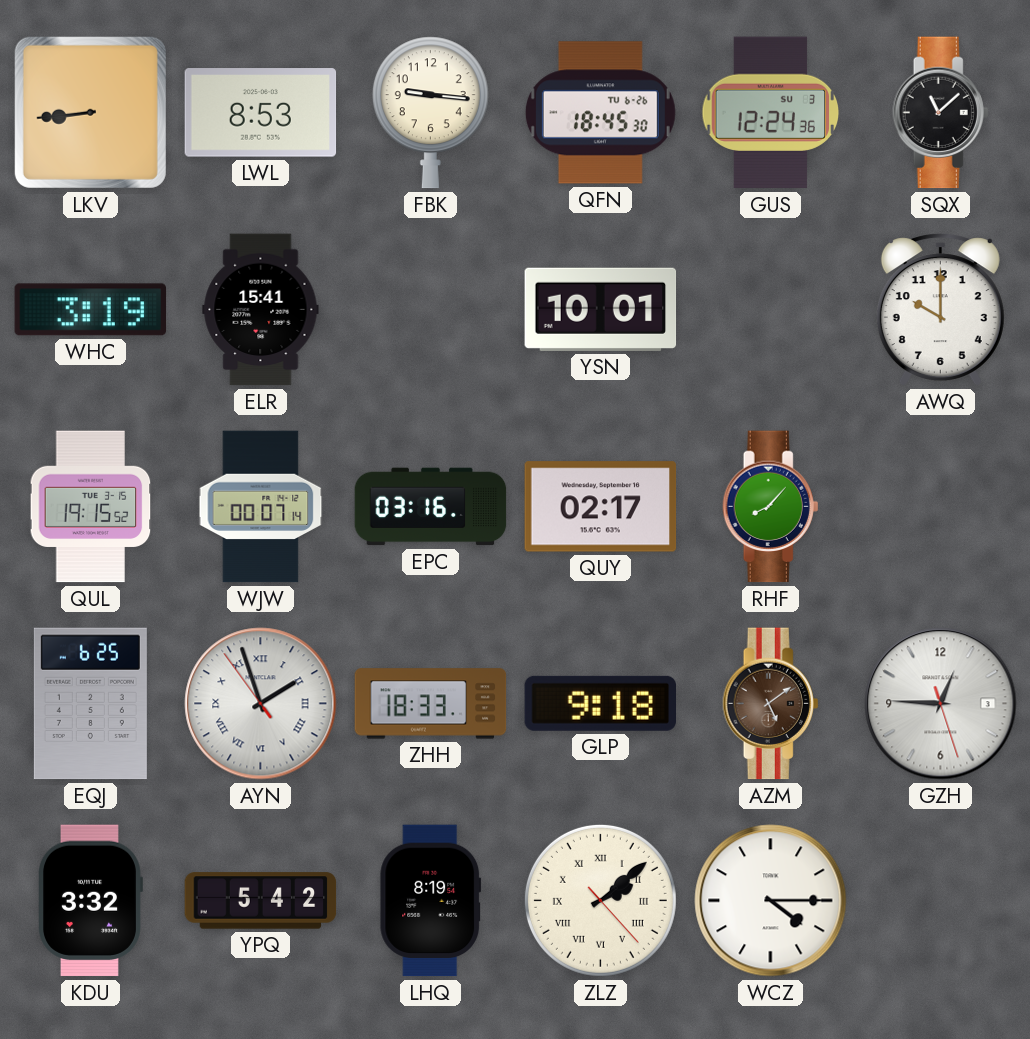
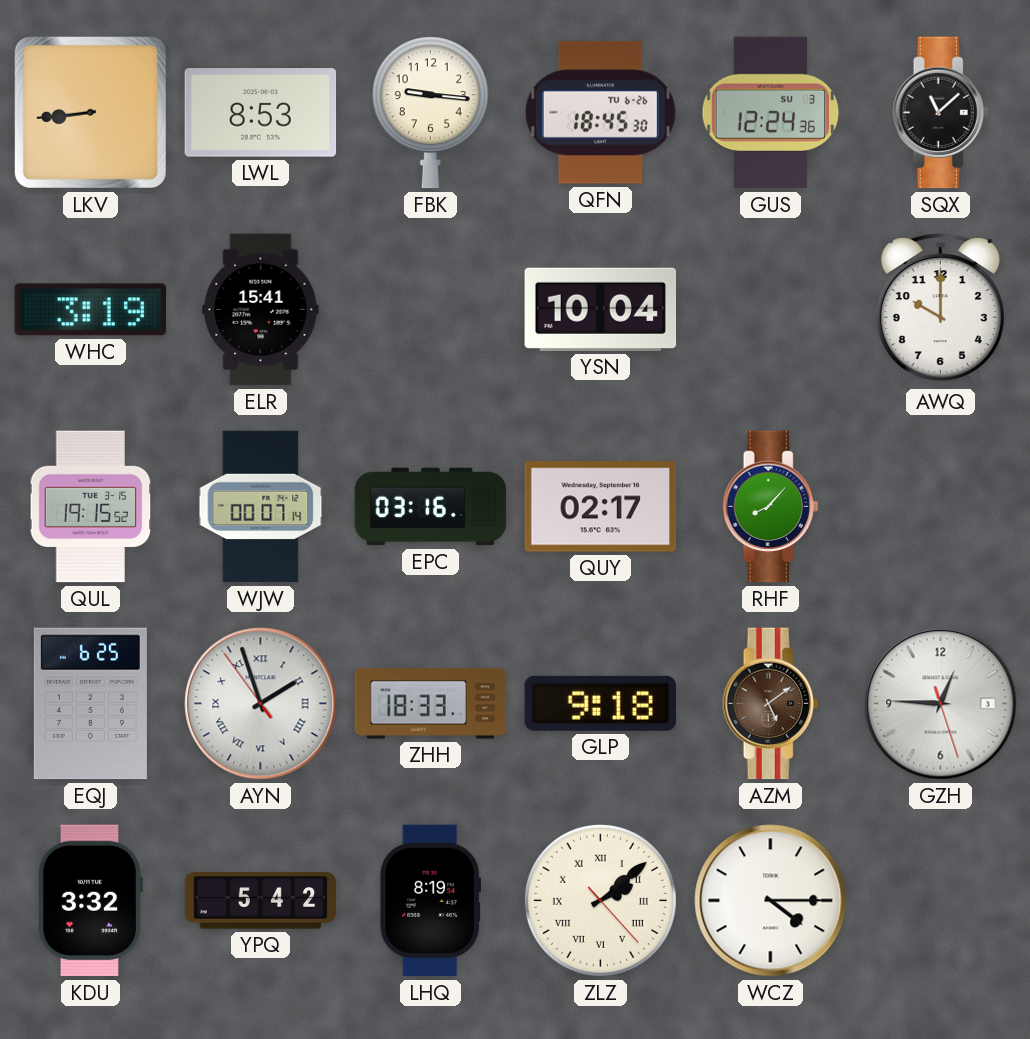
YSN: 10:01 -> 10:04
